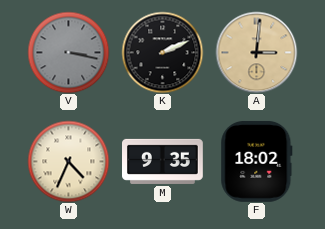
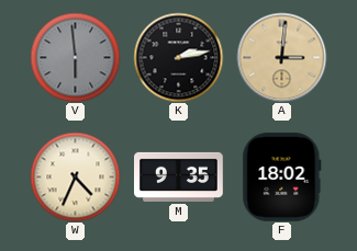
V: 3:17 -> 5:59
K: 2:11 -> 2:13
